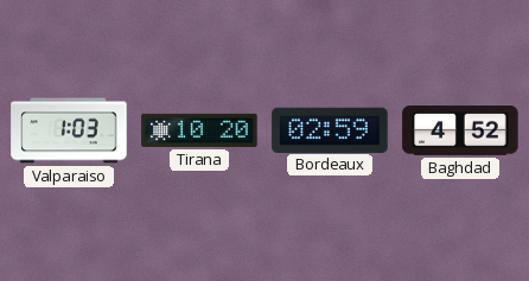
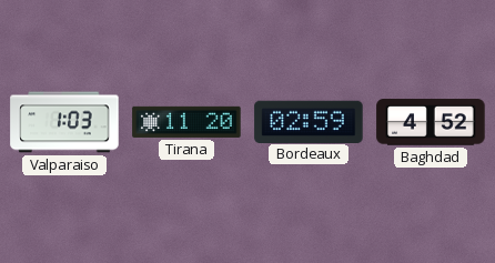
Tirana: 10:20 -> 11:20
